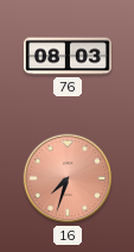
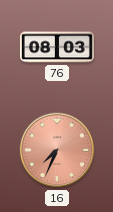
16: 7:33 -> 7:34
